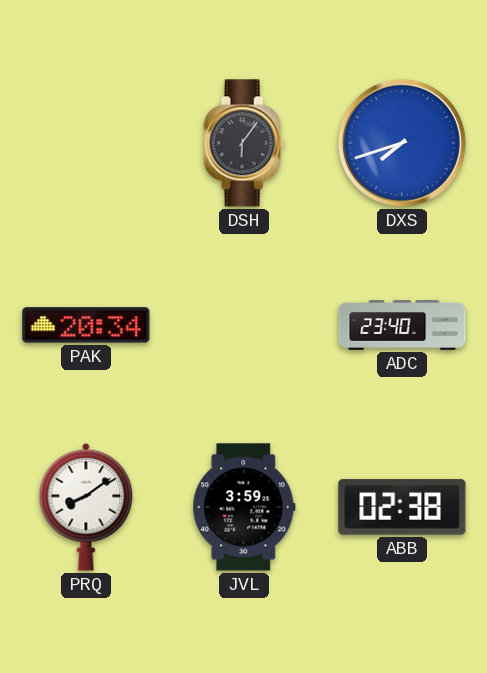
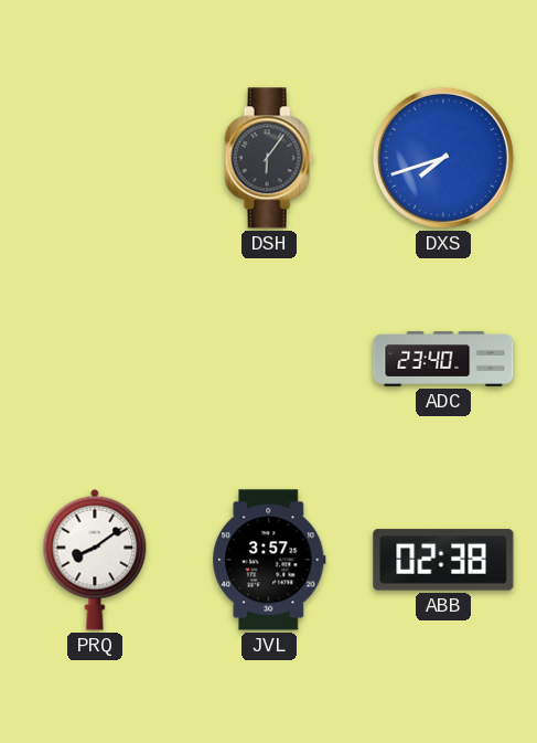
PAK: 20:34 -> none
JVL: 3:59 -> 3:57
